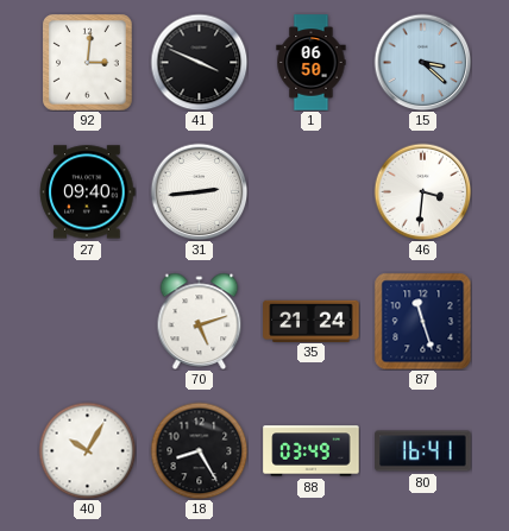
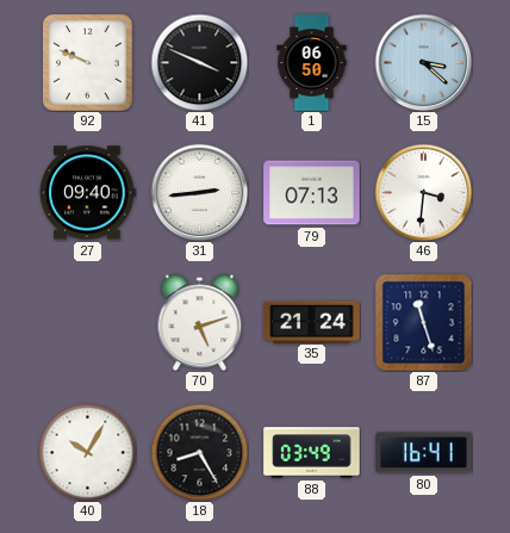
92: 3:01 -> 9:49
79: none -> 07:13
